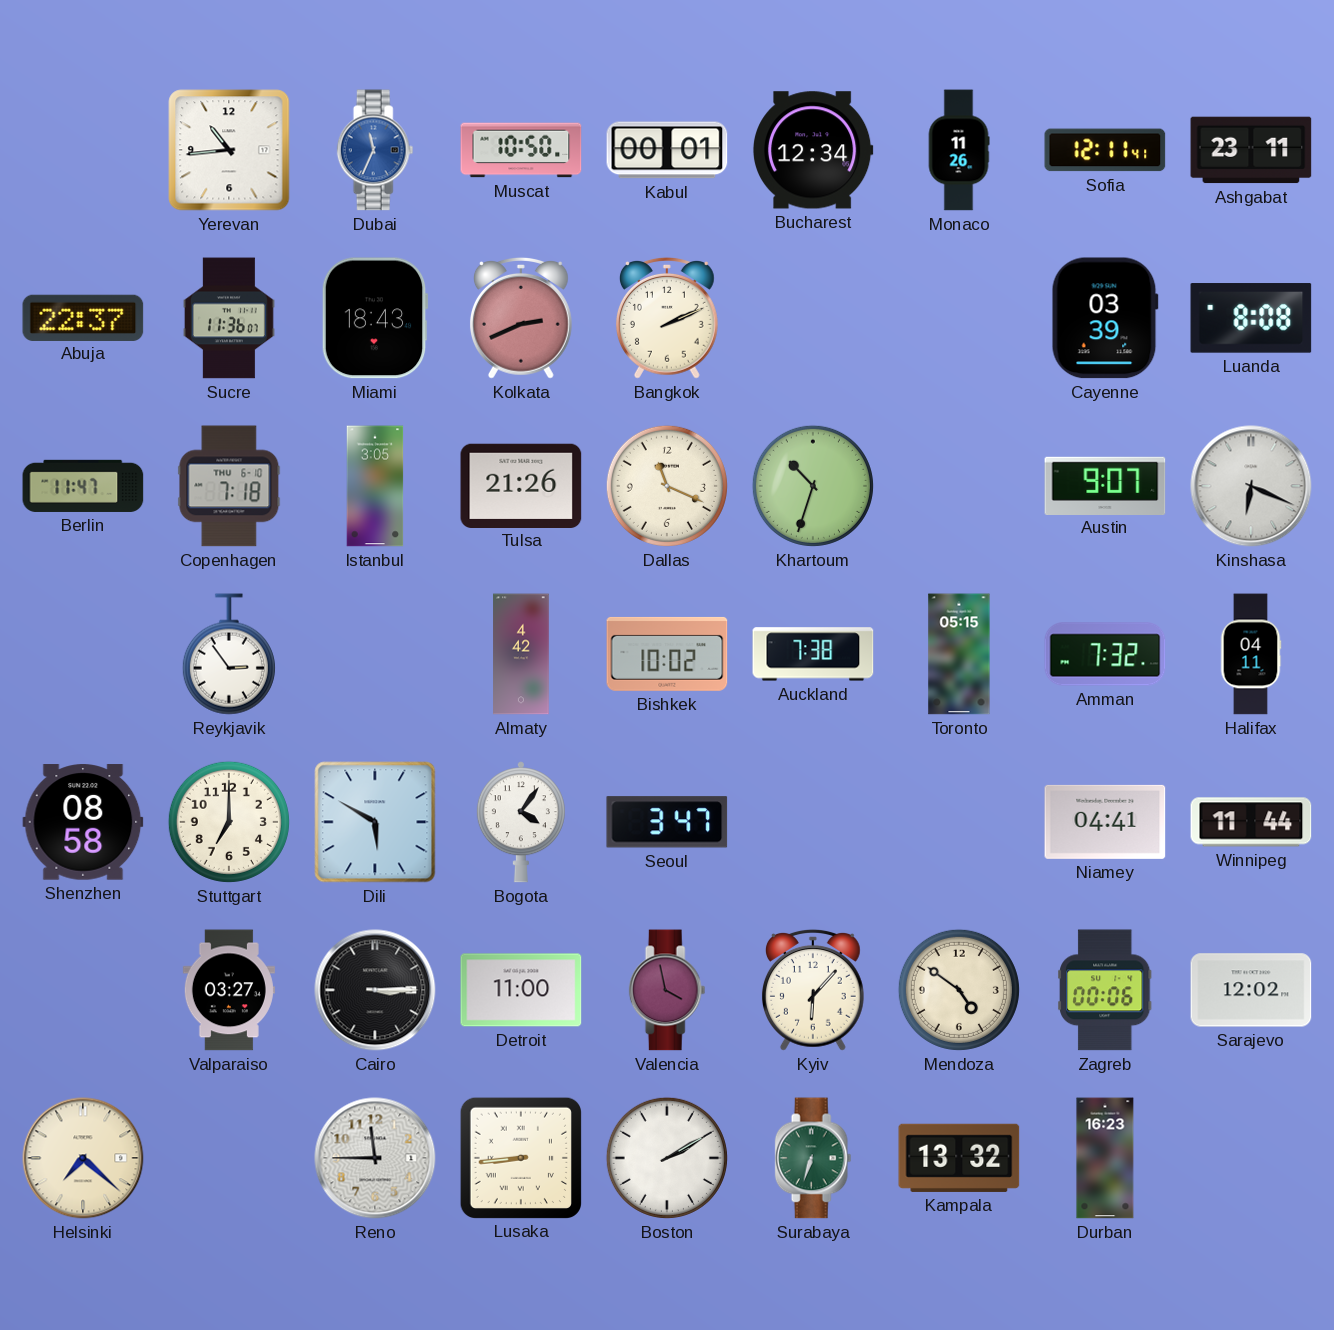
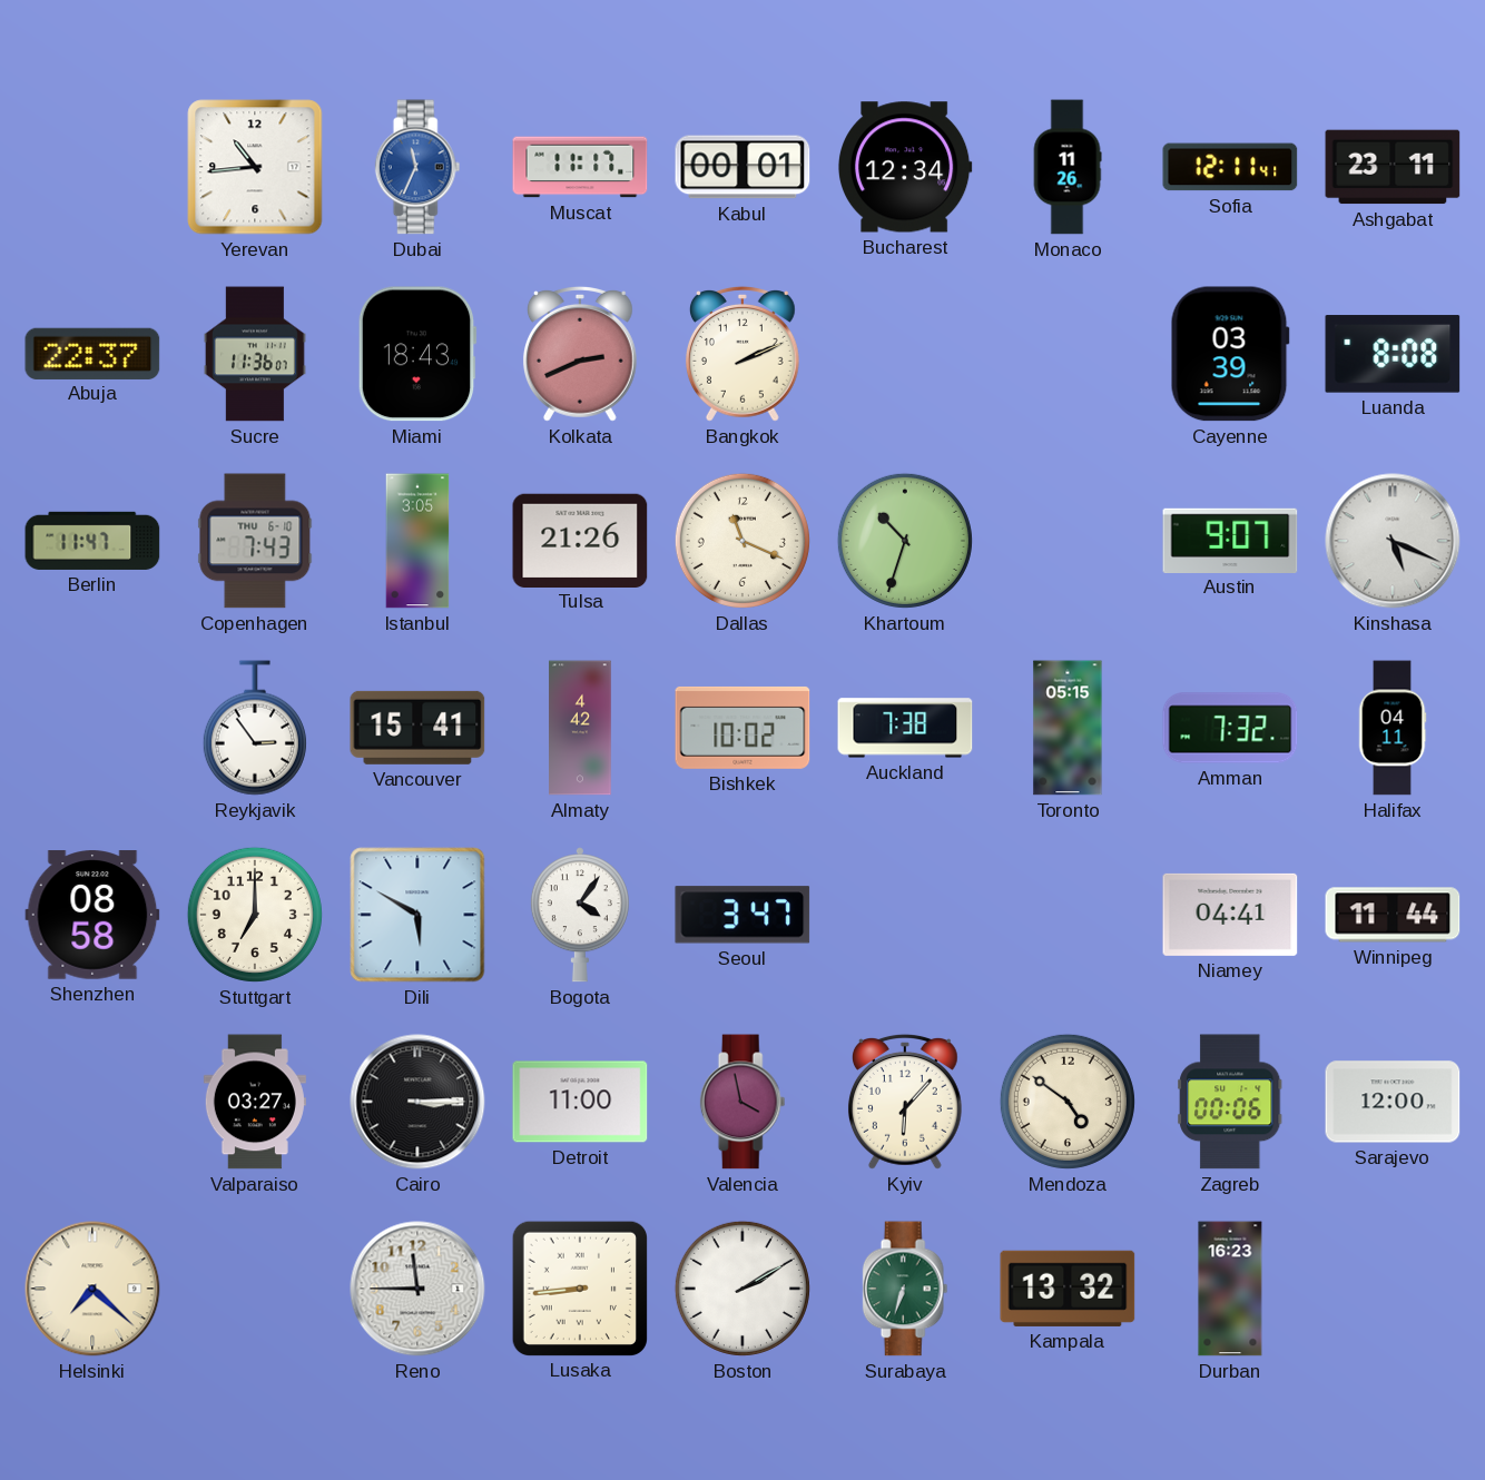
Muscat: 10:50 -> 11:17
Copenhagen: 7:18 -> 7:43
Kinshasa: 6:19 -> 5:19
Vancouver: none -> 15:41
Sarajevo: 12:02 -> 12:00
